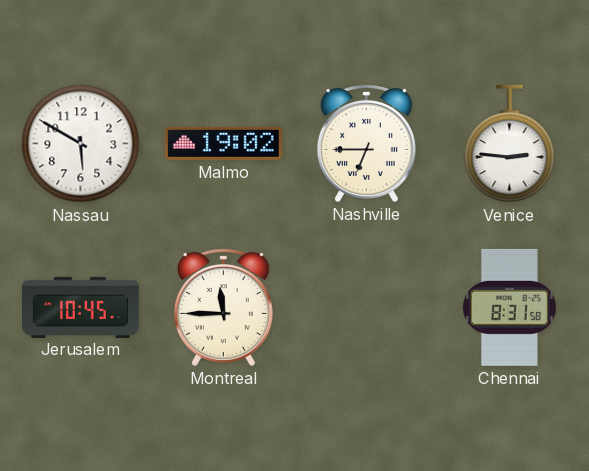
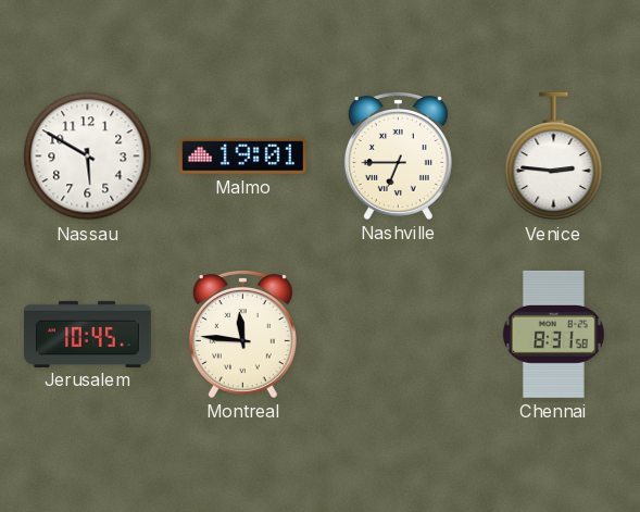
Malmo: 19:02 -> 19:01
Montreal: 11:45 -> 11:46
